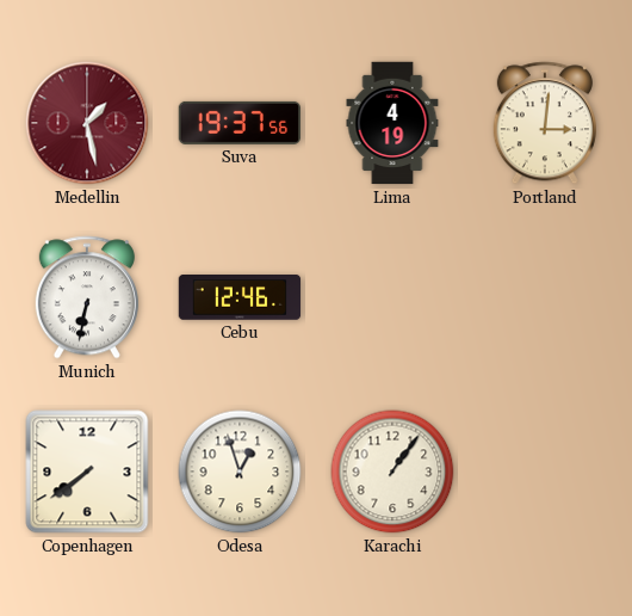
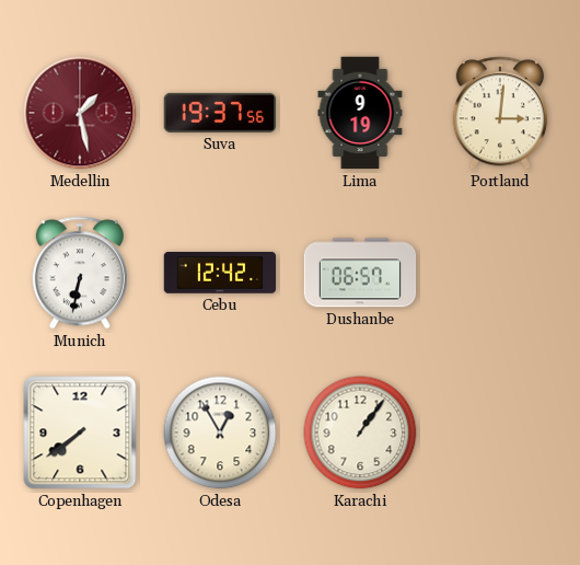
Lima: 4:19 -> 9:19
Cebu: 12:46 -> 12:42
Dushanbe: none -> 06:57
Odesa: 12:57 -> 12:55
